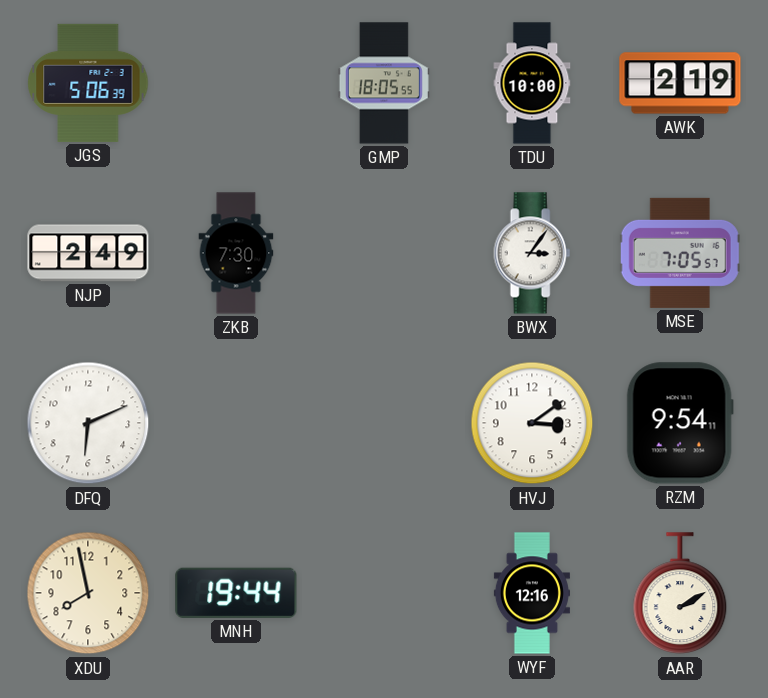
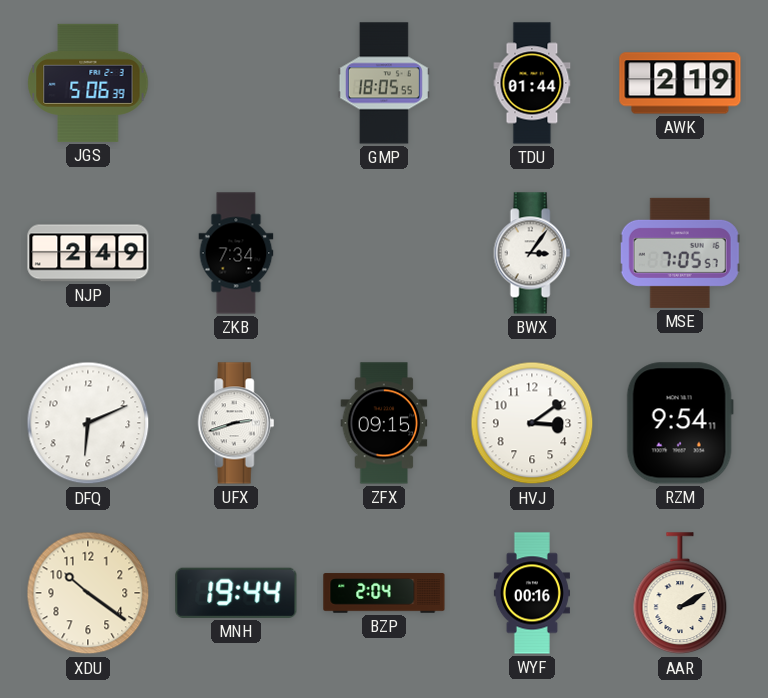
TDU: 10:00 -> 01:44
ZKB: 7:30 -> 7:34
UFX: none -> 2:42
ZFX: none -> 09:15
XDU: 7:58 -> 10:21
BZP: none -> 2:04
WYF: 12:16 -> 00:16
